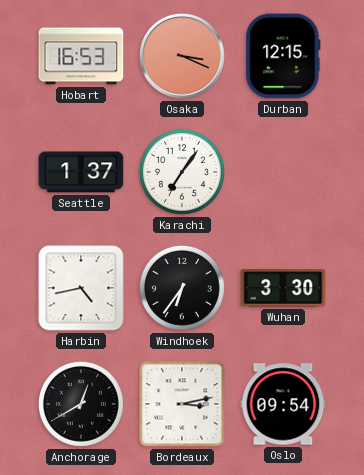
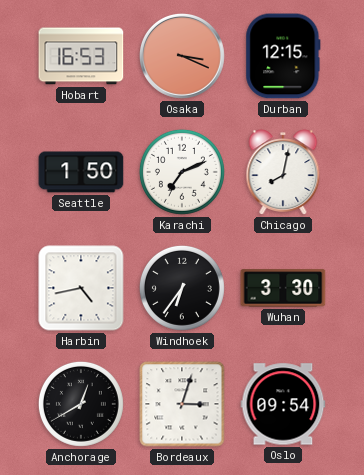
Seattle: 1:37 -> 1:50
Karachi: 7:06 -> 7:11
Chicago: none -> 8:02
Bordeaux: 3:13 -> 3:03
